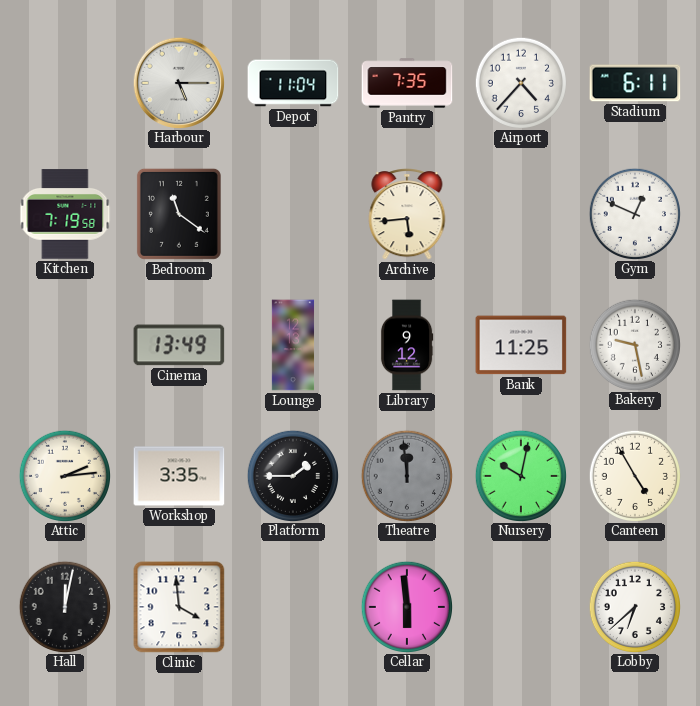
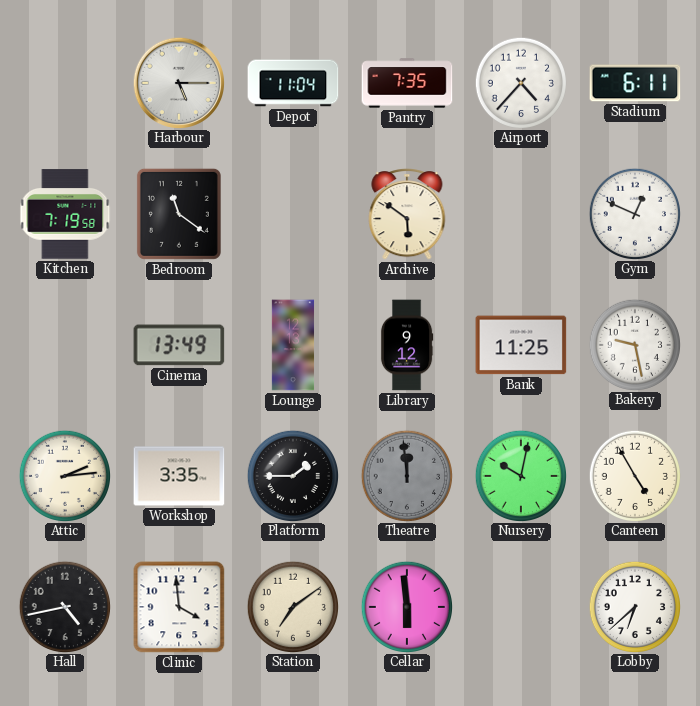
Archive: 5:44 -> 5:51
Hall: 12:02 -> 4:43
Station: none -> 7:09
